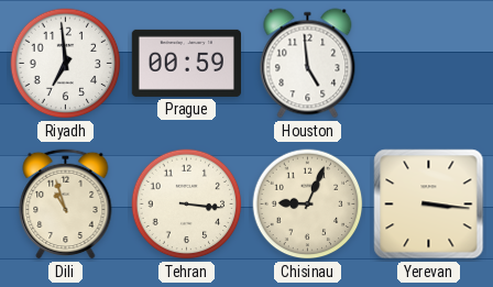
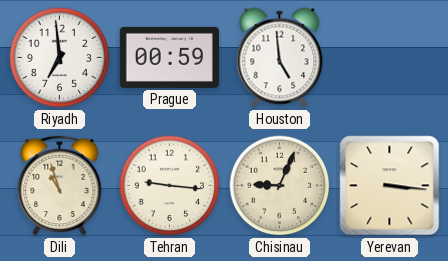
Tehran: 3:16 -> 9:16
